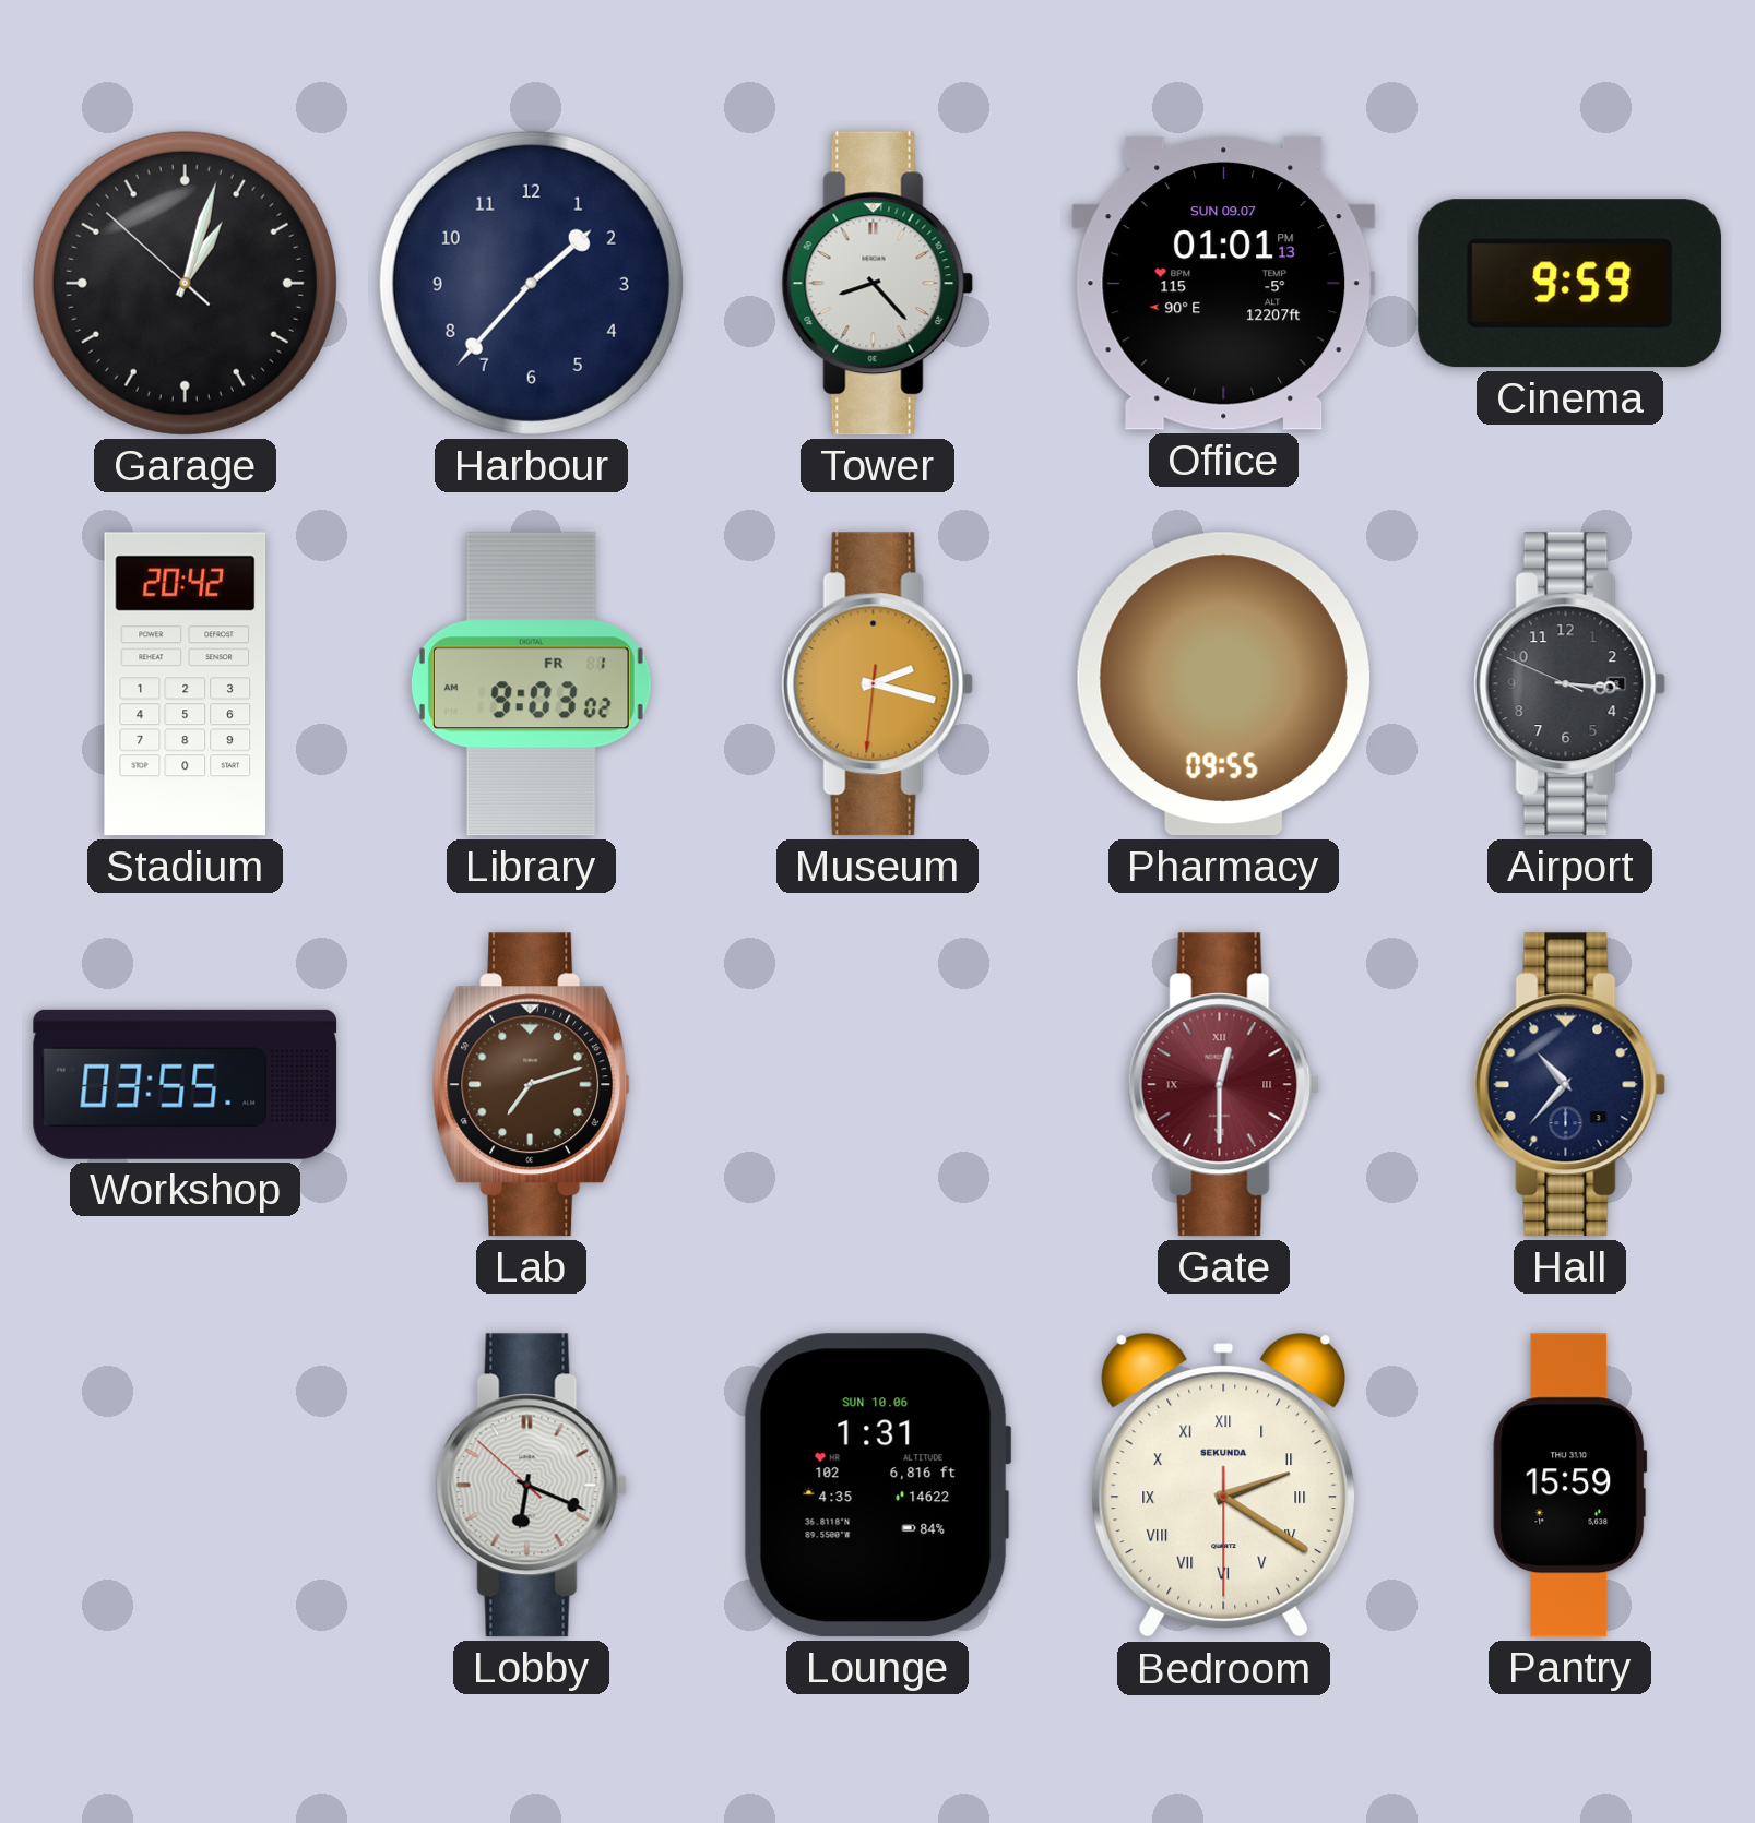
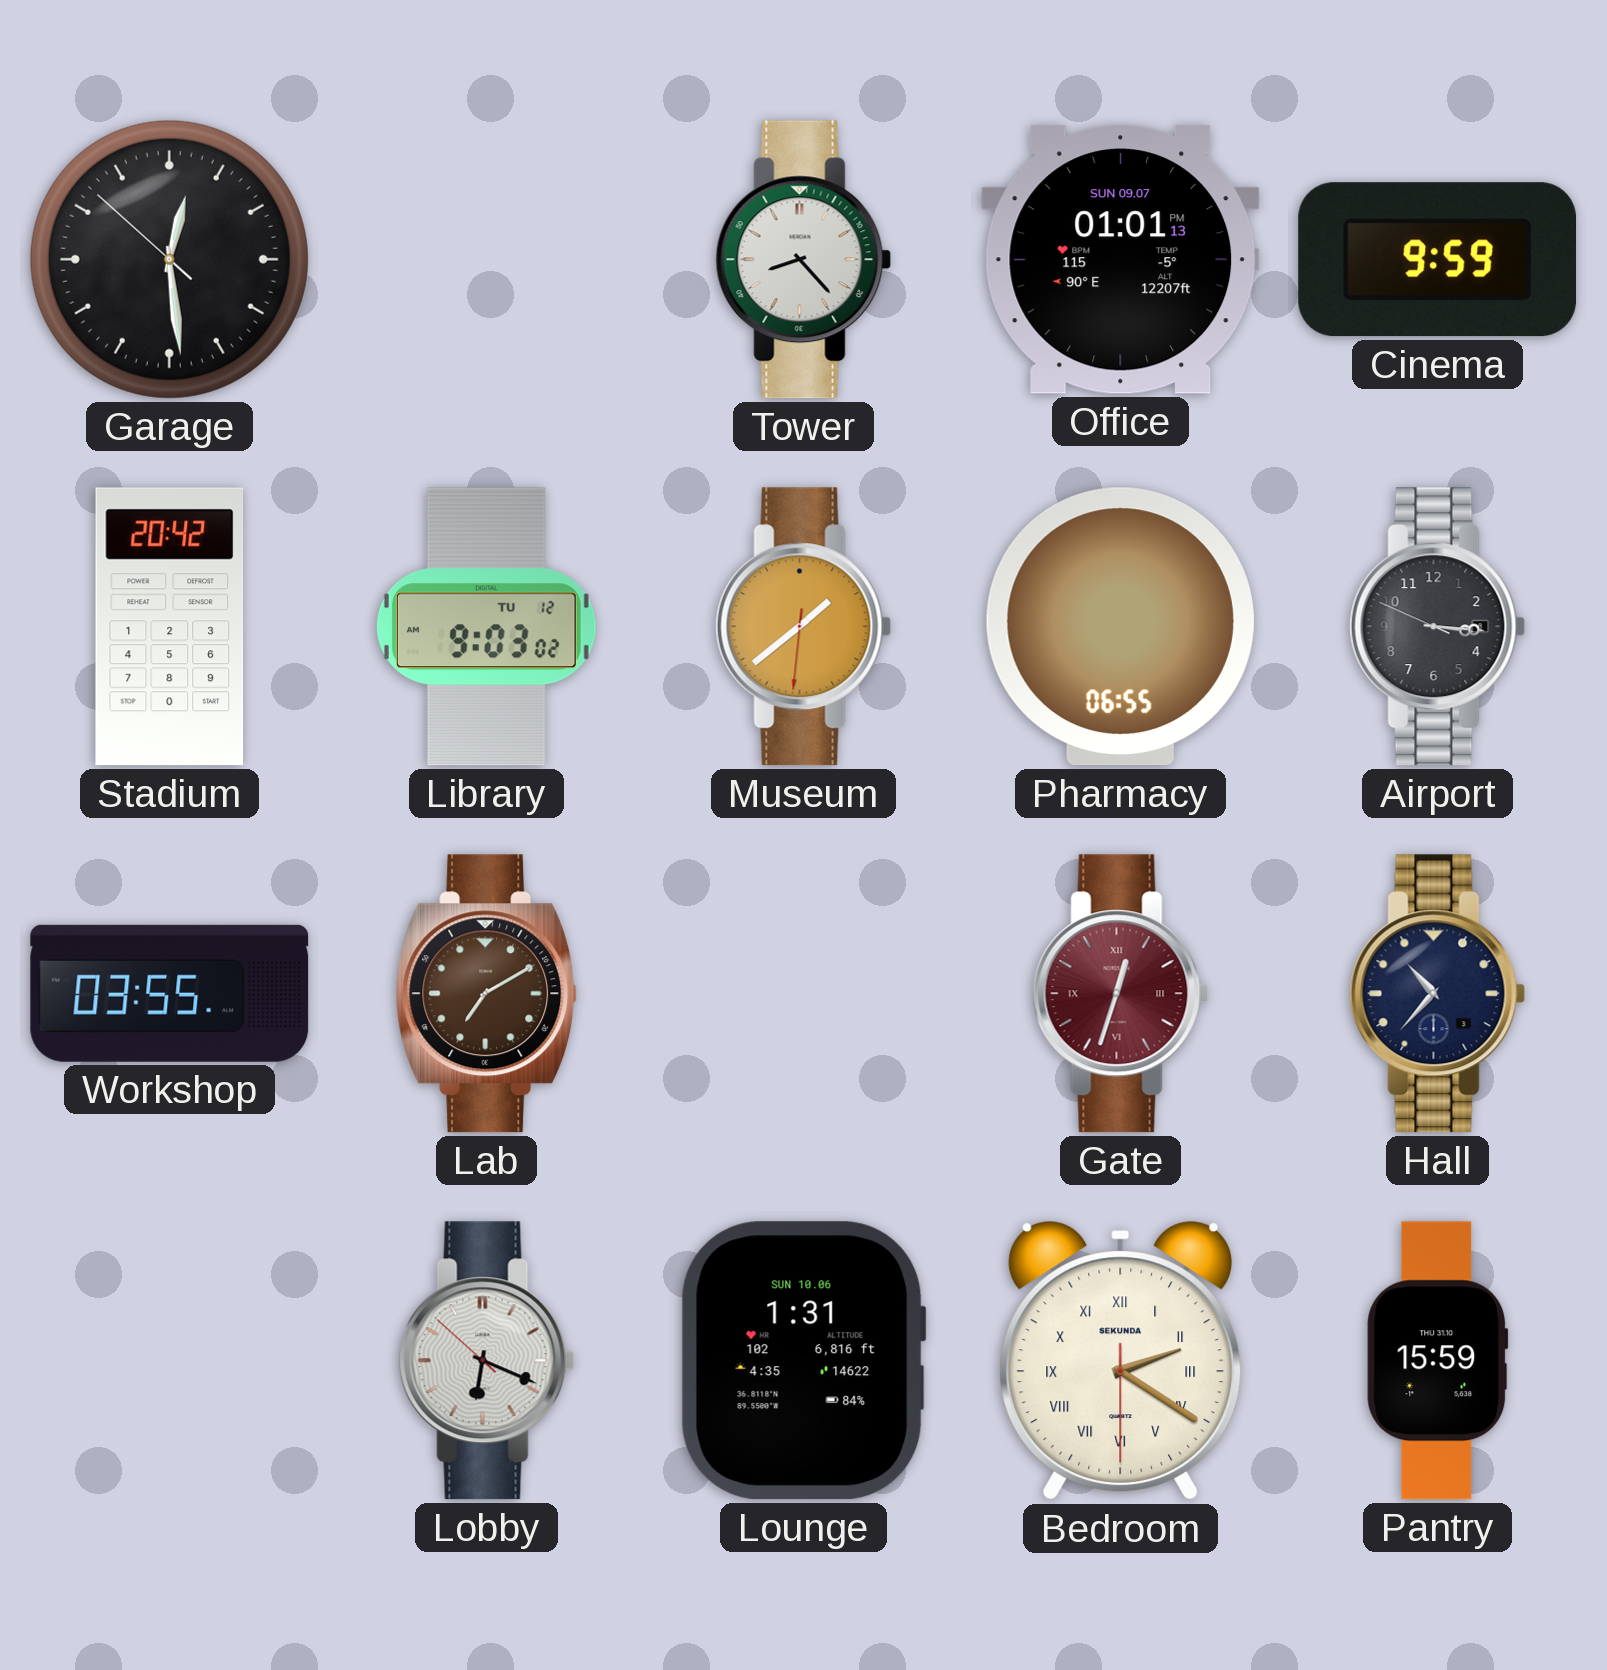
Garage: 1:02 -> 12:28
Harbour: 1:37 -> none
Library date: FR 1 -> TU 12
Museum: 2:17 -> 1:38
Pharmacy: 09:55 -> 06:55
Lab: 7:12 -> 7:10
Gate: 12:30 -> 12:33
